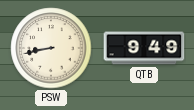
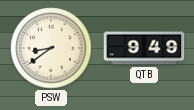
PSW: 8:43 -> 8:39
